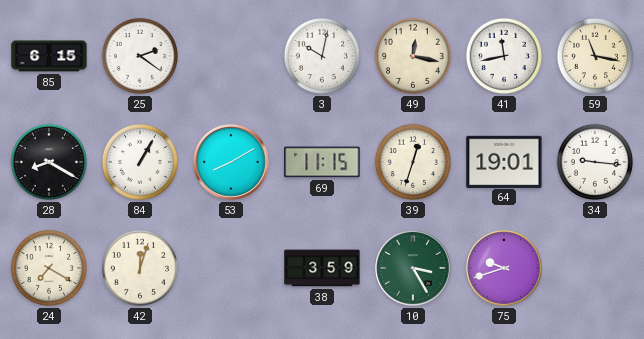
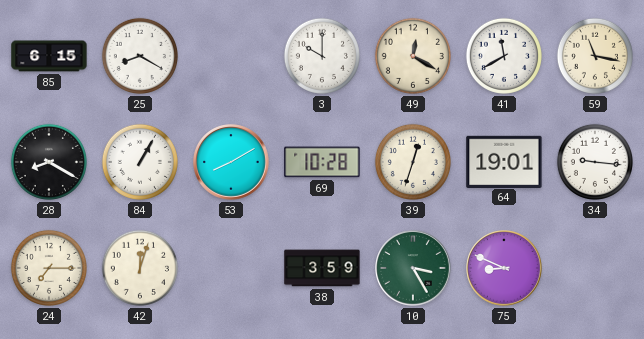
25: 2:21 -> 8:20
3: 10:02 -> 10:00
49: 12:17 -> 12:20
41: 11:43 -> 11:40
69: 11:15 -> 10:28
24: 7:20 -> 7:15
75: 9:42 -> 8:49
